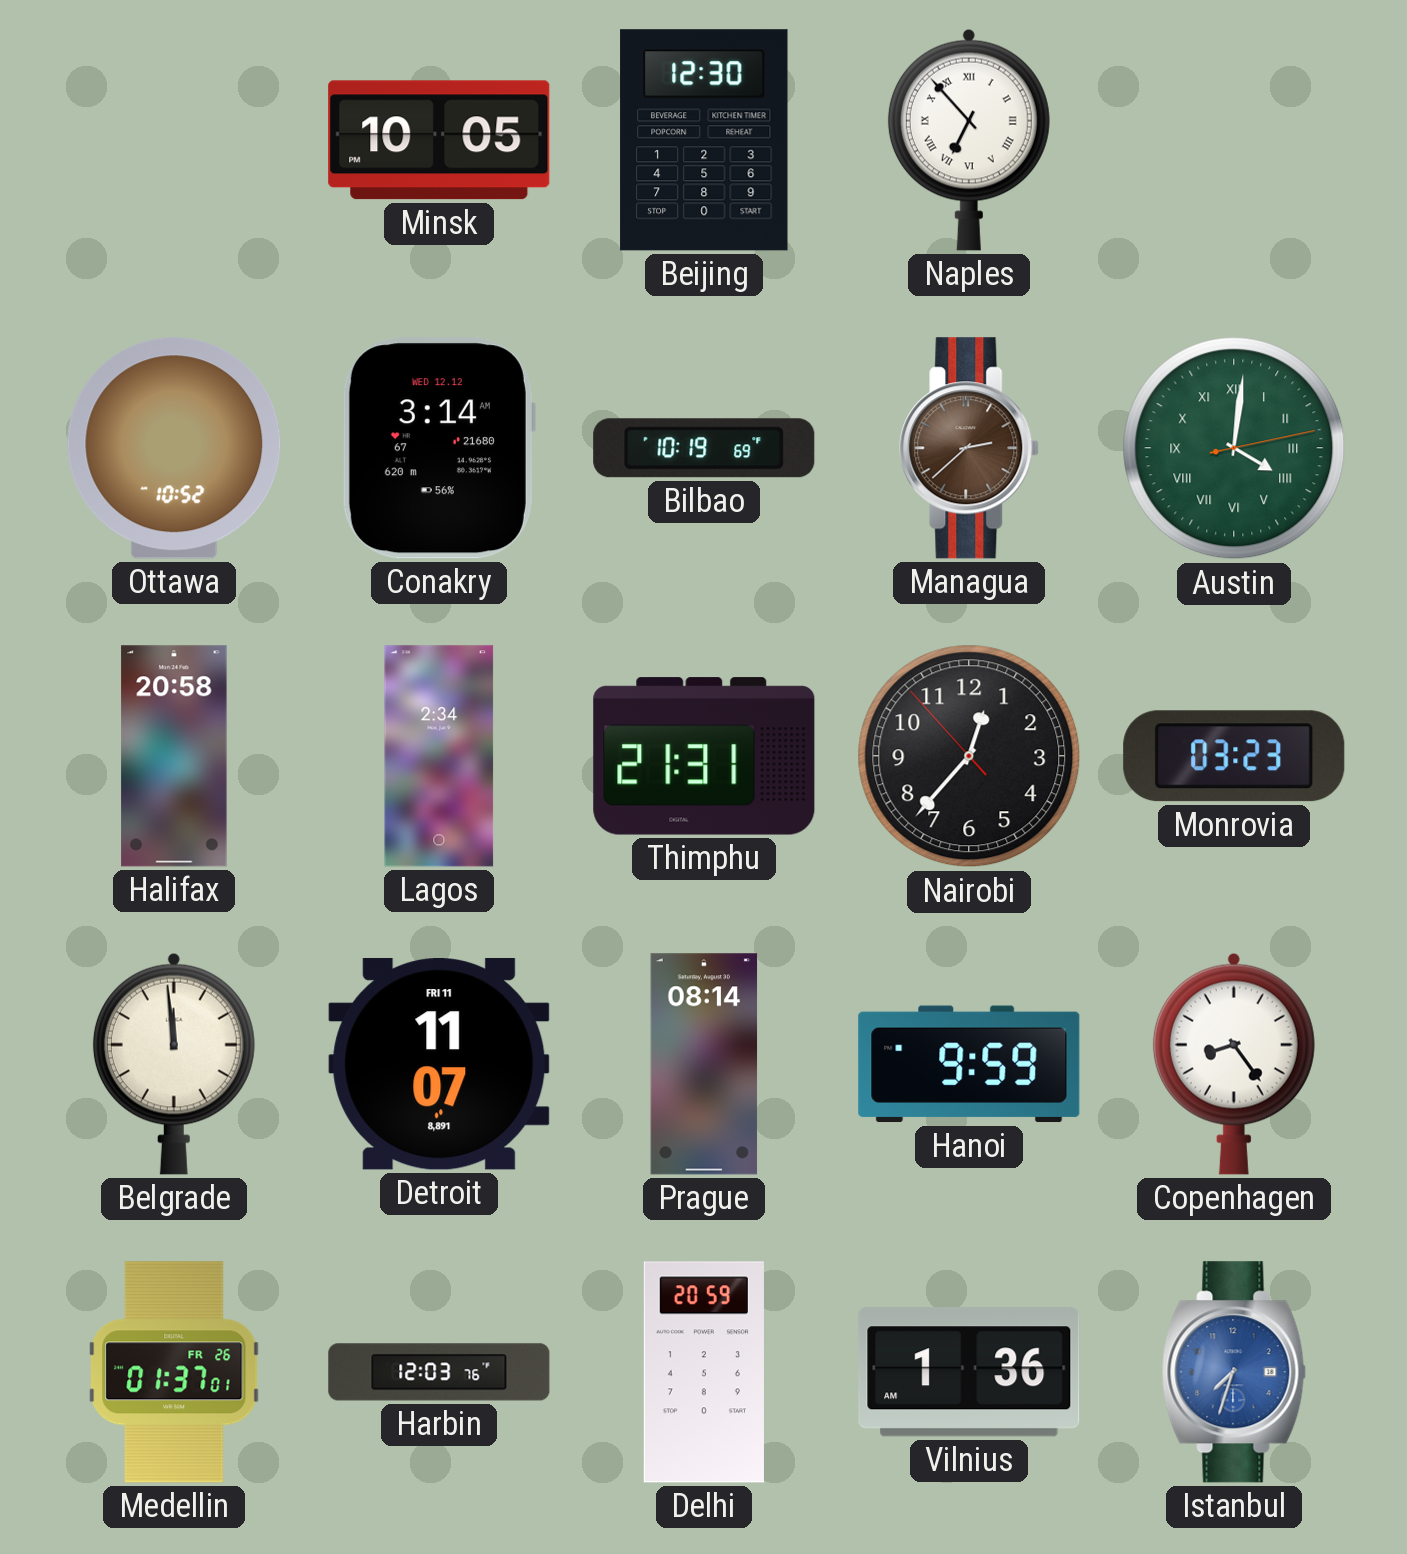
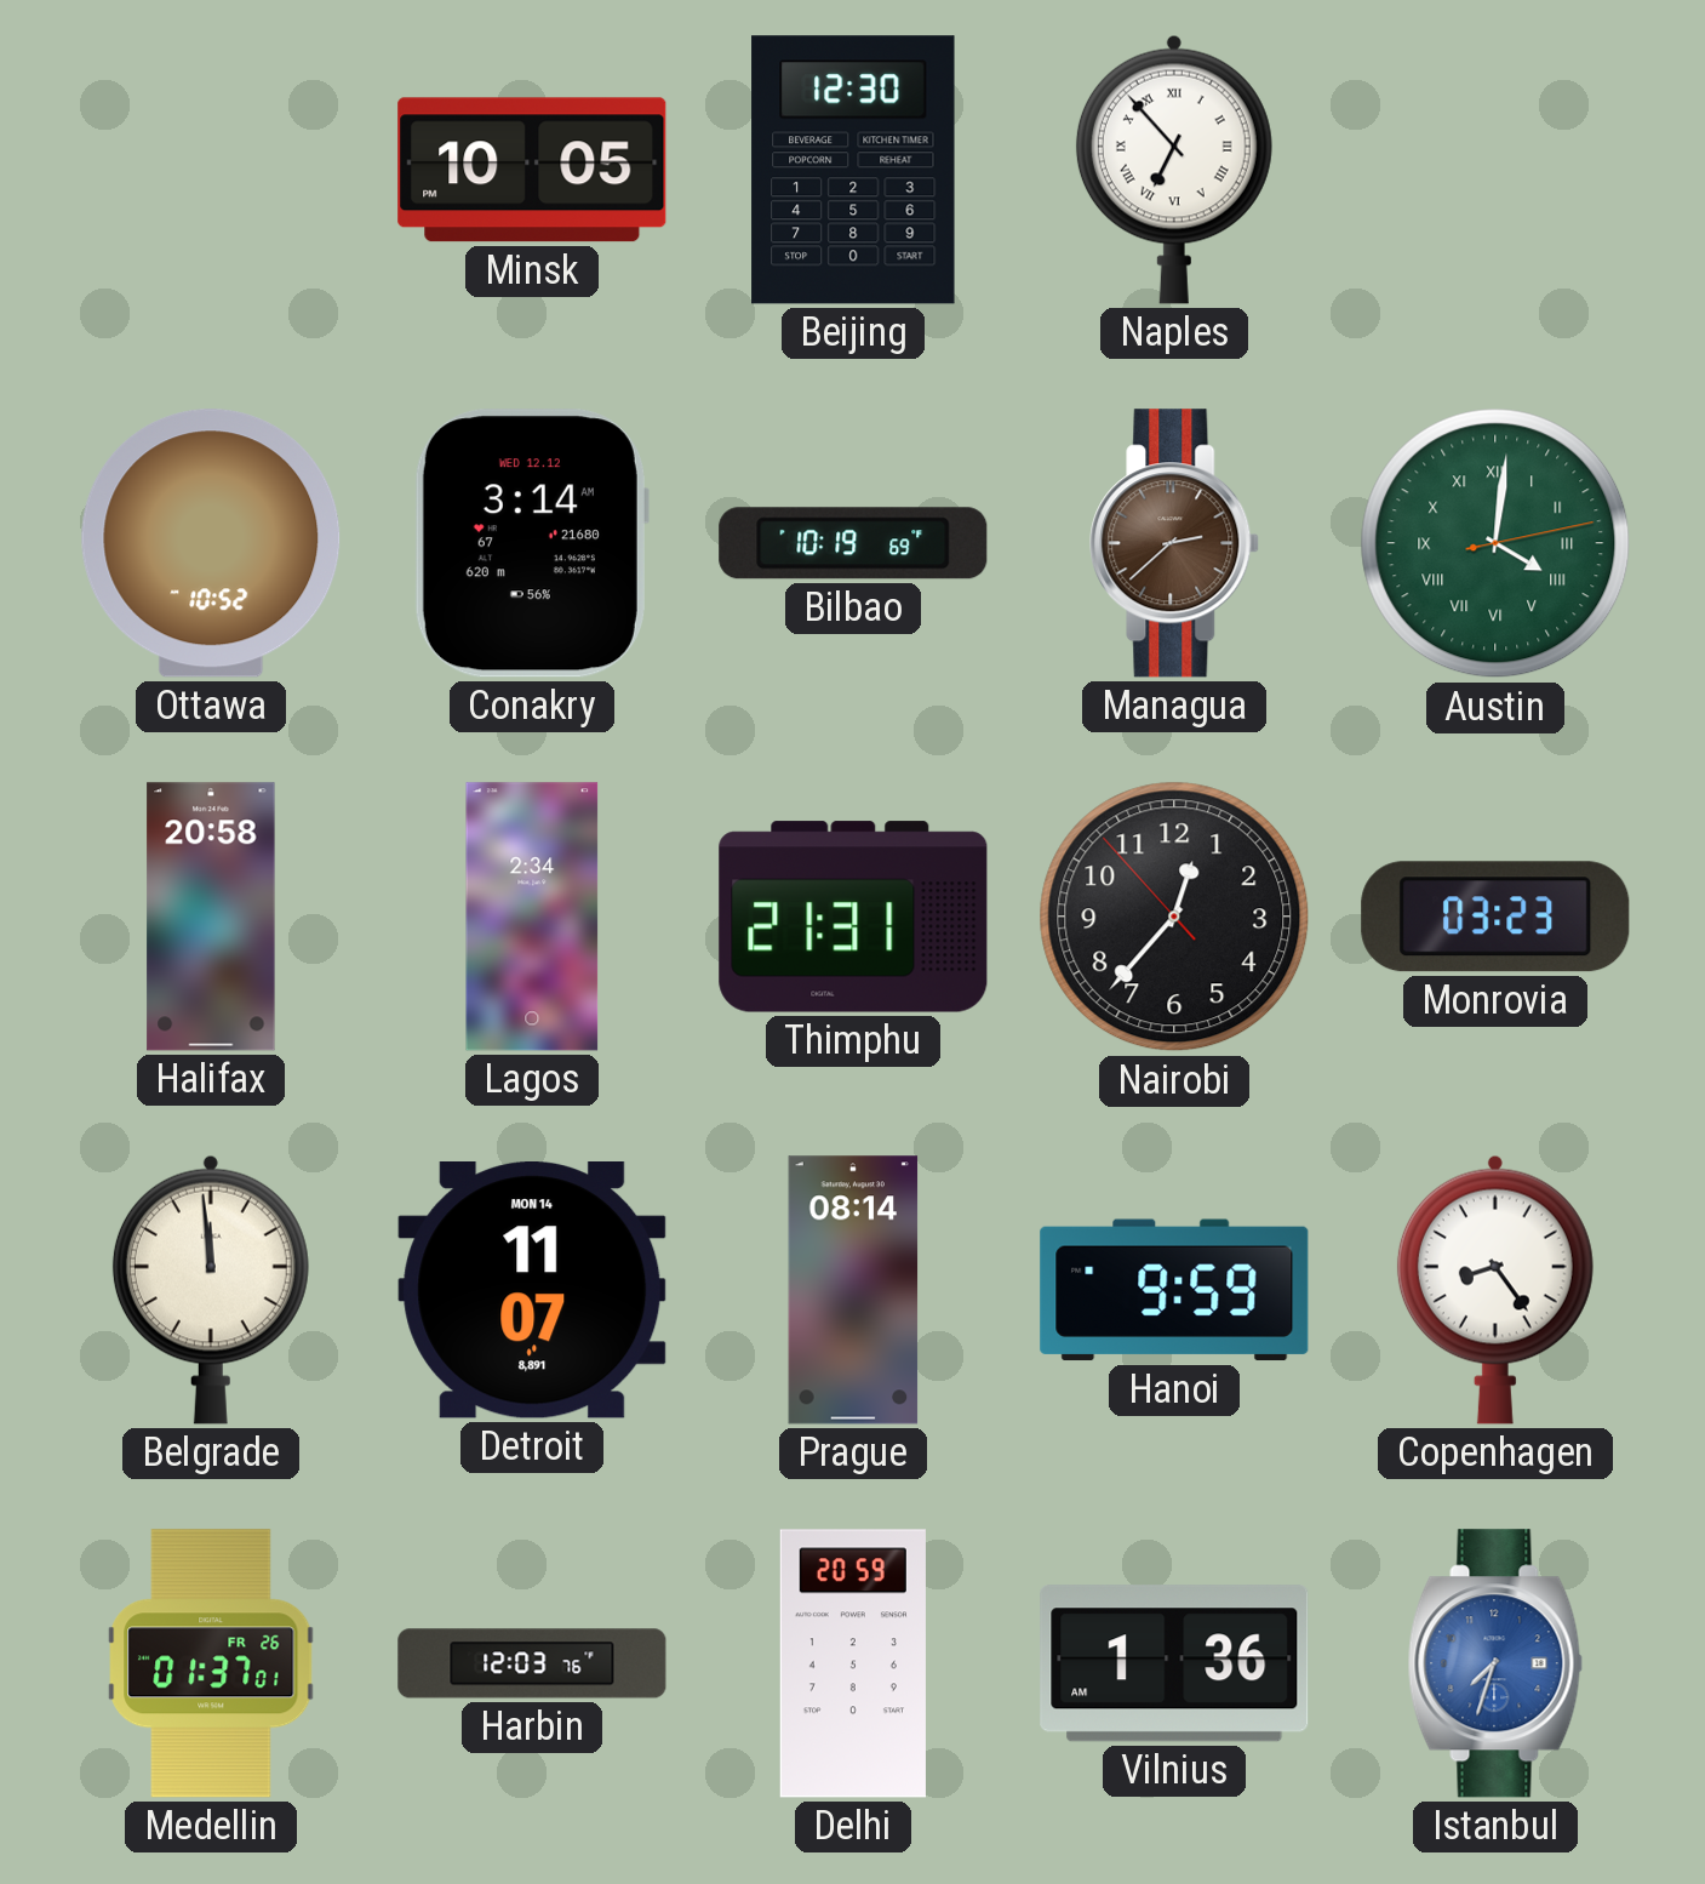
Detroit date: FRI 11 -> MON 14
